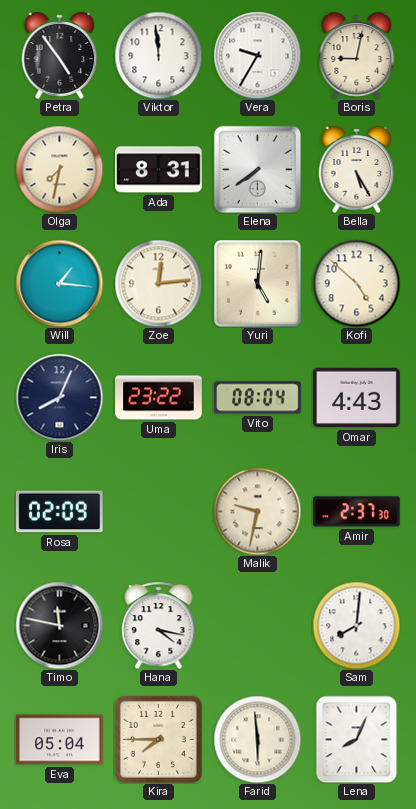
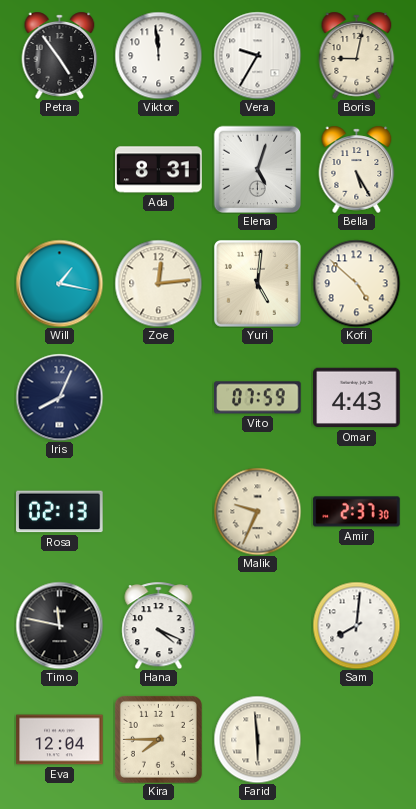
Olga: 7:32 -> none
Elena: 7:39 -> 5:03
Will: 1:16 -> 1:17
Uma: 23:22 -> none
Vito: 08:04 -> 07:59
Rosa: 02:09 -> 02:13
Malik: 9:32 -> 9:34
Hana: 4:17 -> 4:19
Eva: 05:04 -> 12:04
Lena: 8:04 -> none
